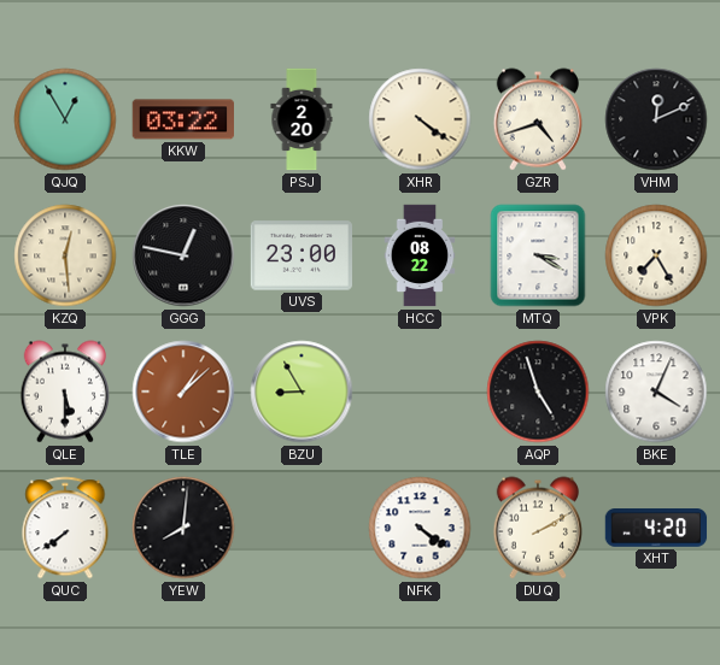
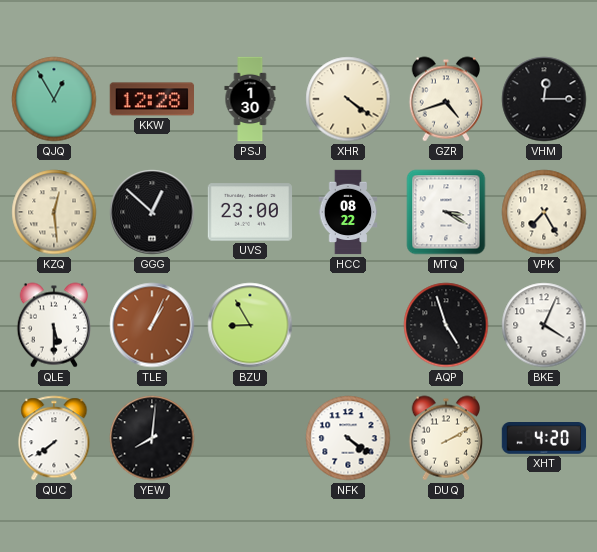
KKW: 03:22 -> 12:28
PSJ: 2:20 -> 1:30
VHM: 12:11 -> 12:15
GGG: 12:47 -> 12:52
TLE: 1:08 -> 1:04
